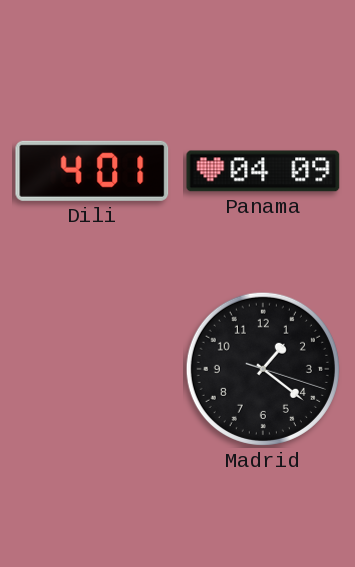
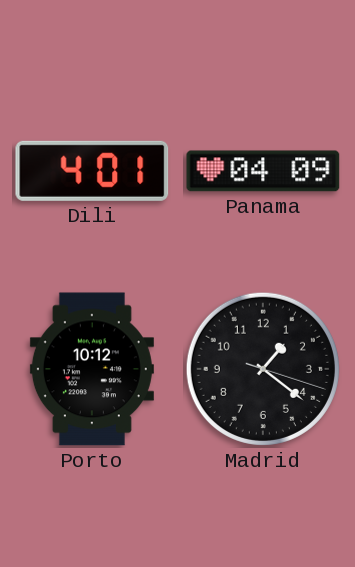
Porto: none -> 10:12
